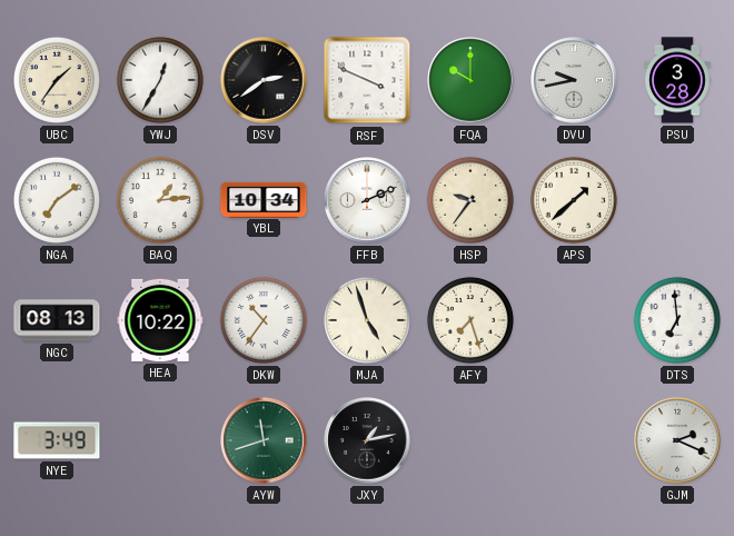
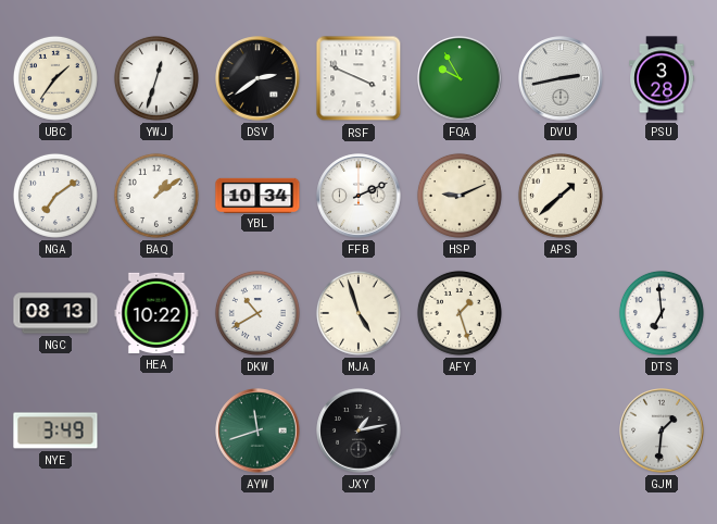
YWJ: 12:35 -> 12:33
FQA: 10:00 -> 9:55
DVU: 9:43 -> 2:43
BAQ: 1:14 -> 1:09
HSP: 9:36 -> 9:11
DKW: 10:36 -> 10:40
AFY: 7:27 -> 1:27
GJM: 2:19 -> 1:31
